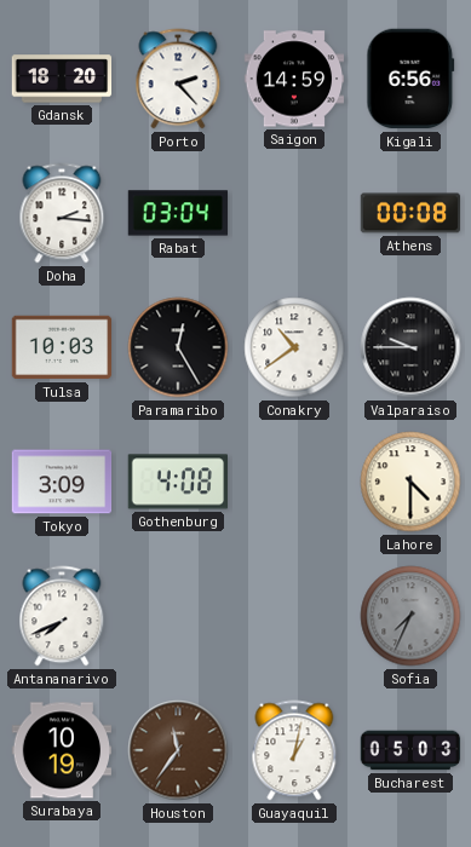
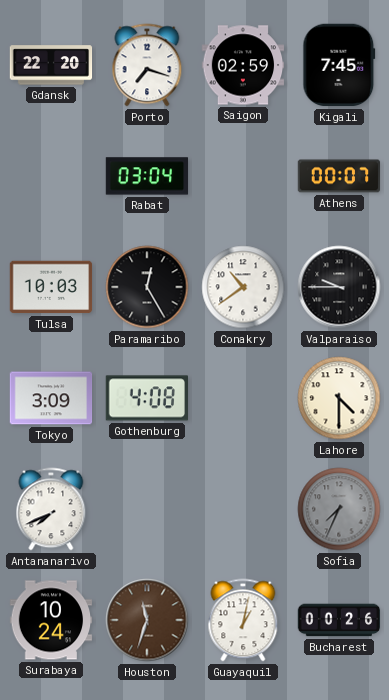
Gdansk: 18:20 -> 22:20
Porto: 2:23 -> 7:18
Saigon: 14:59 -> 02:59
Kigali: 6:56 -> 7:45
Doha: 2:16 -> none
Athens: 00:08 -> 00:07
Surabaya: 10:19 -> 10:24
Houston: 11:36 -> 11:33
Bucharest: 05:03 -> 00:26
